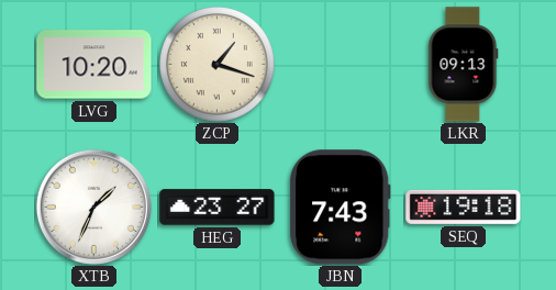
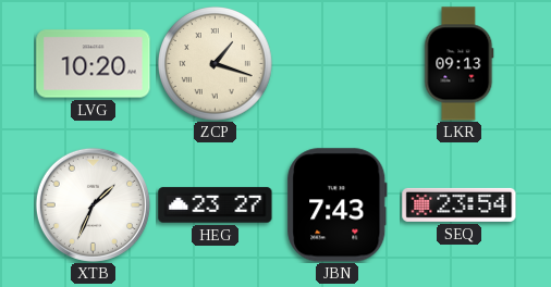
SEQ: 19:18 -> 23:54
